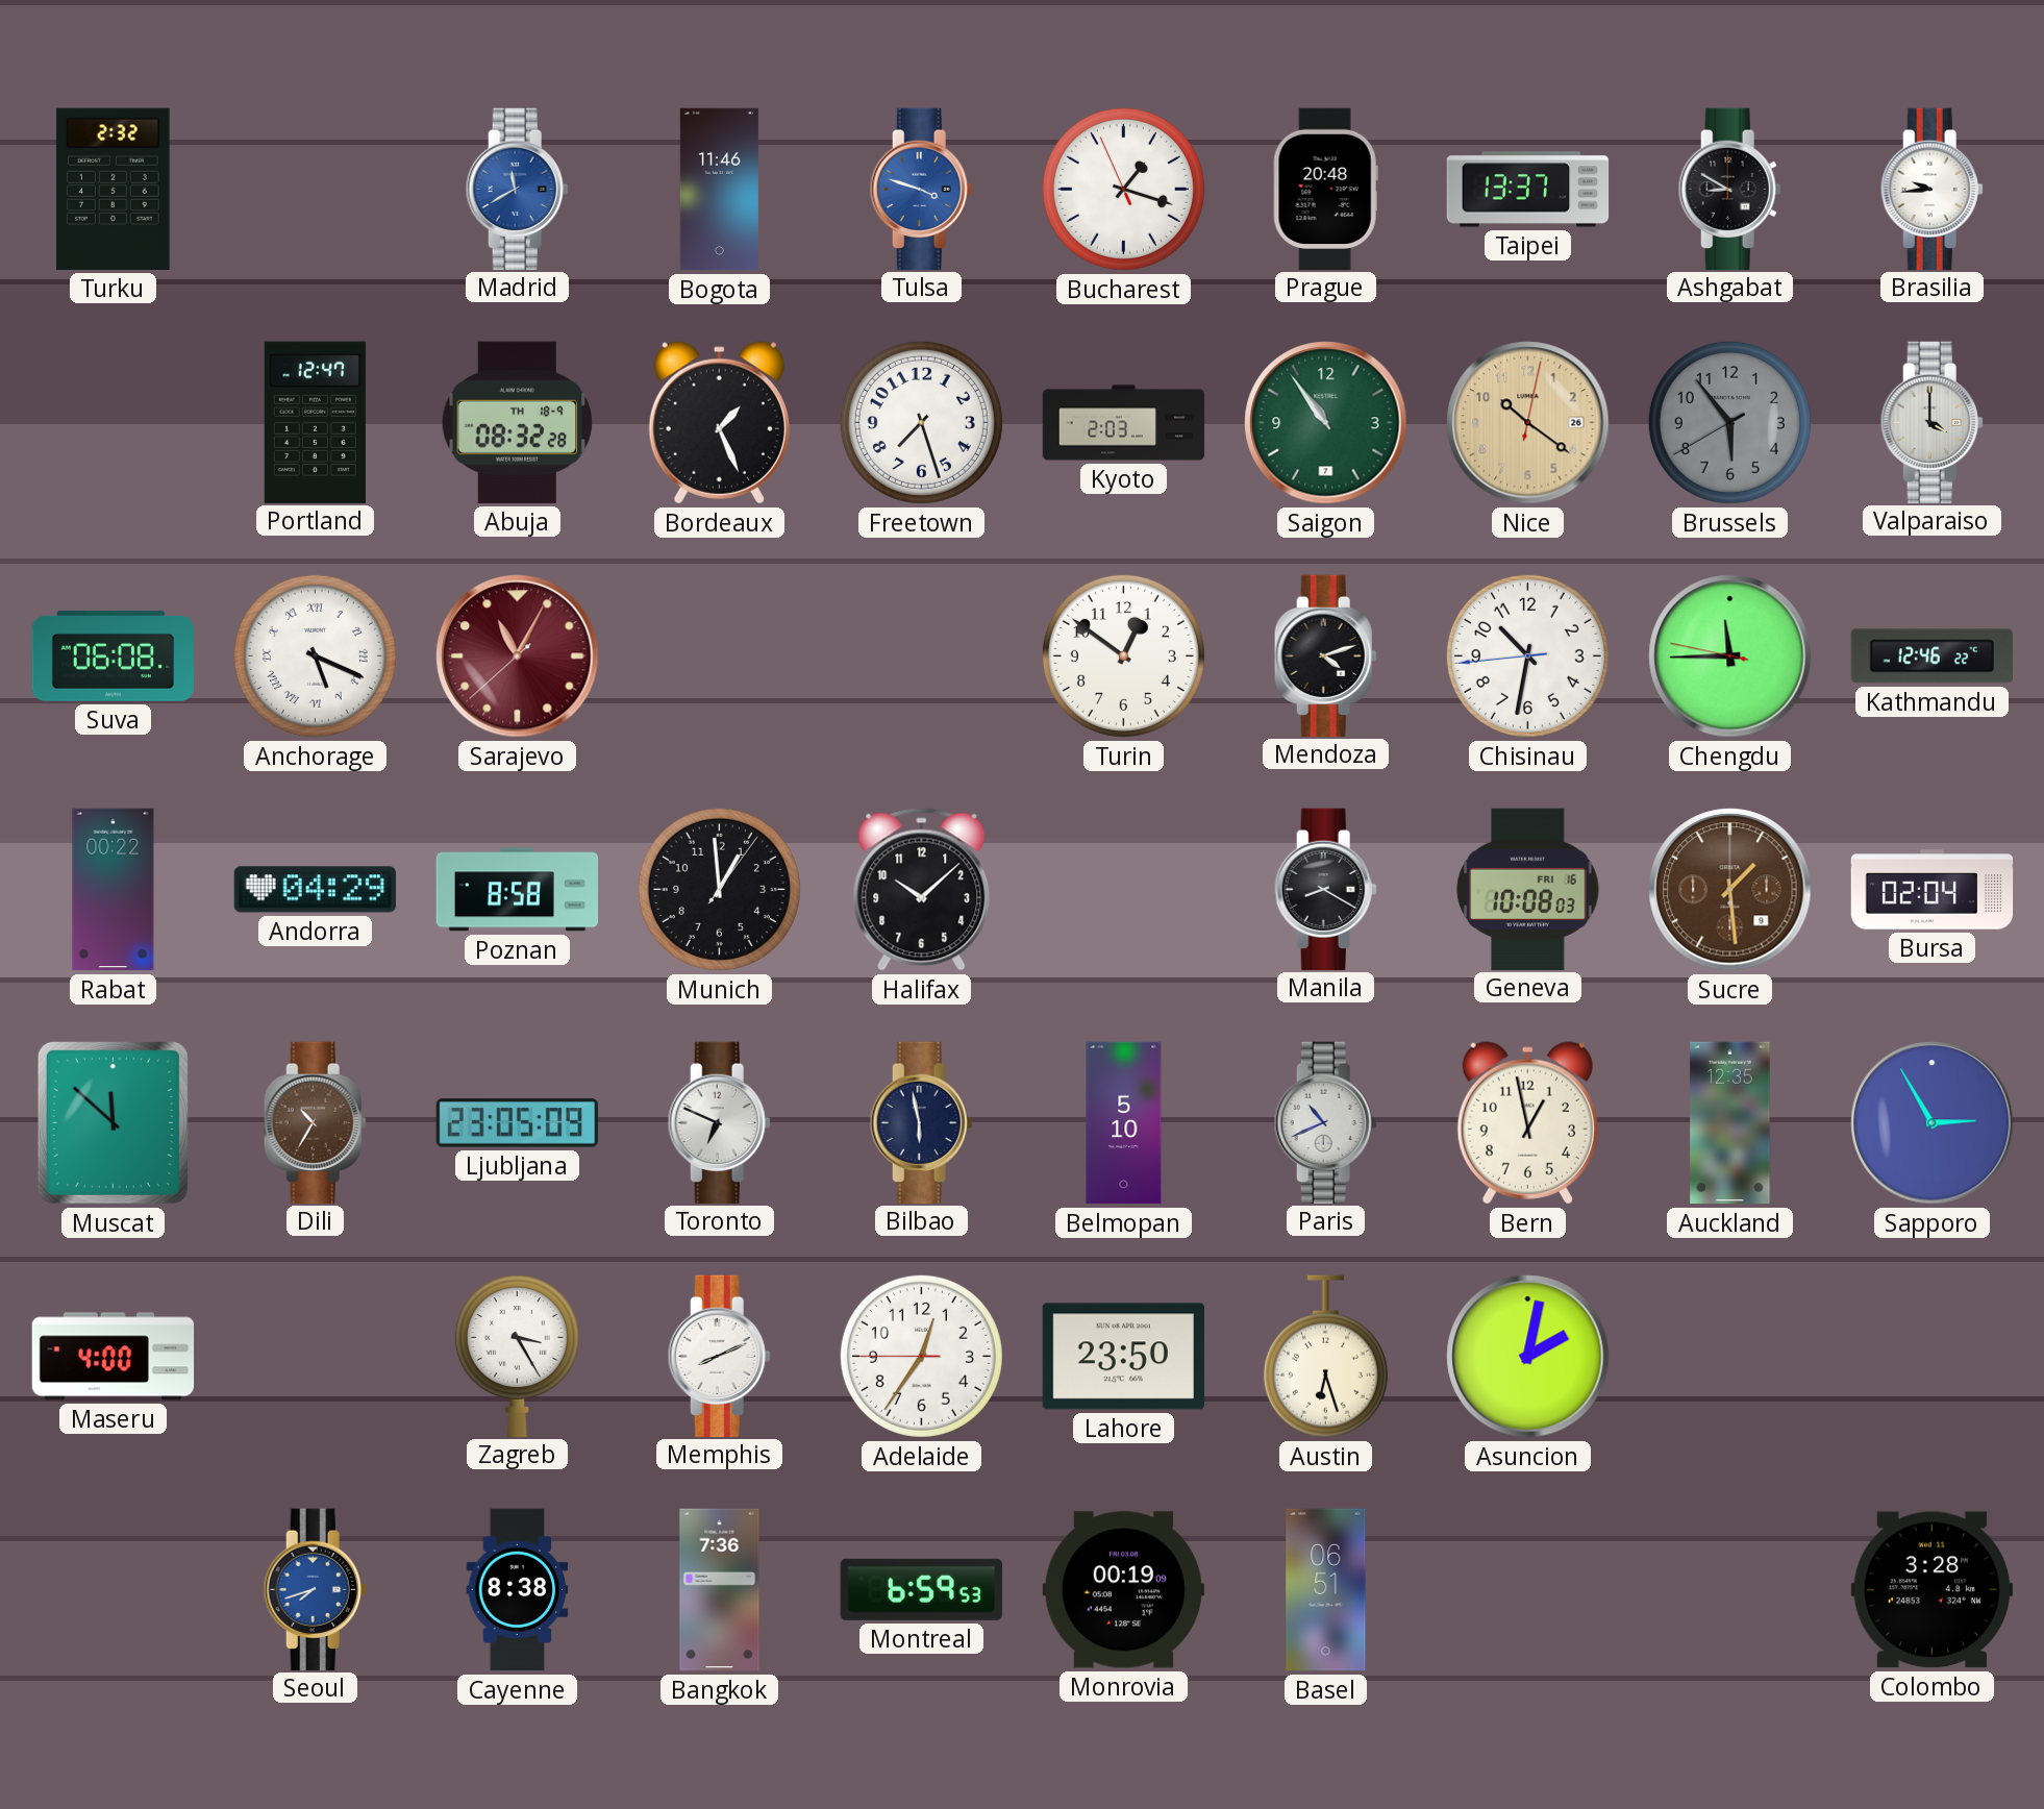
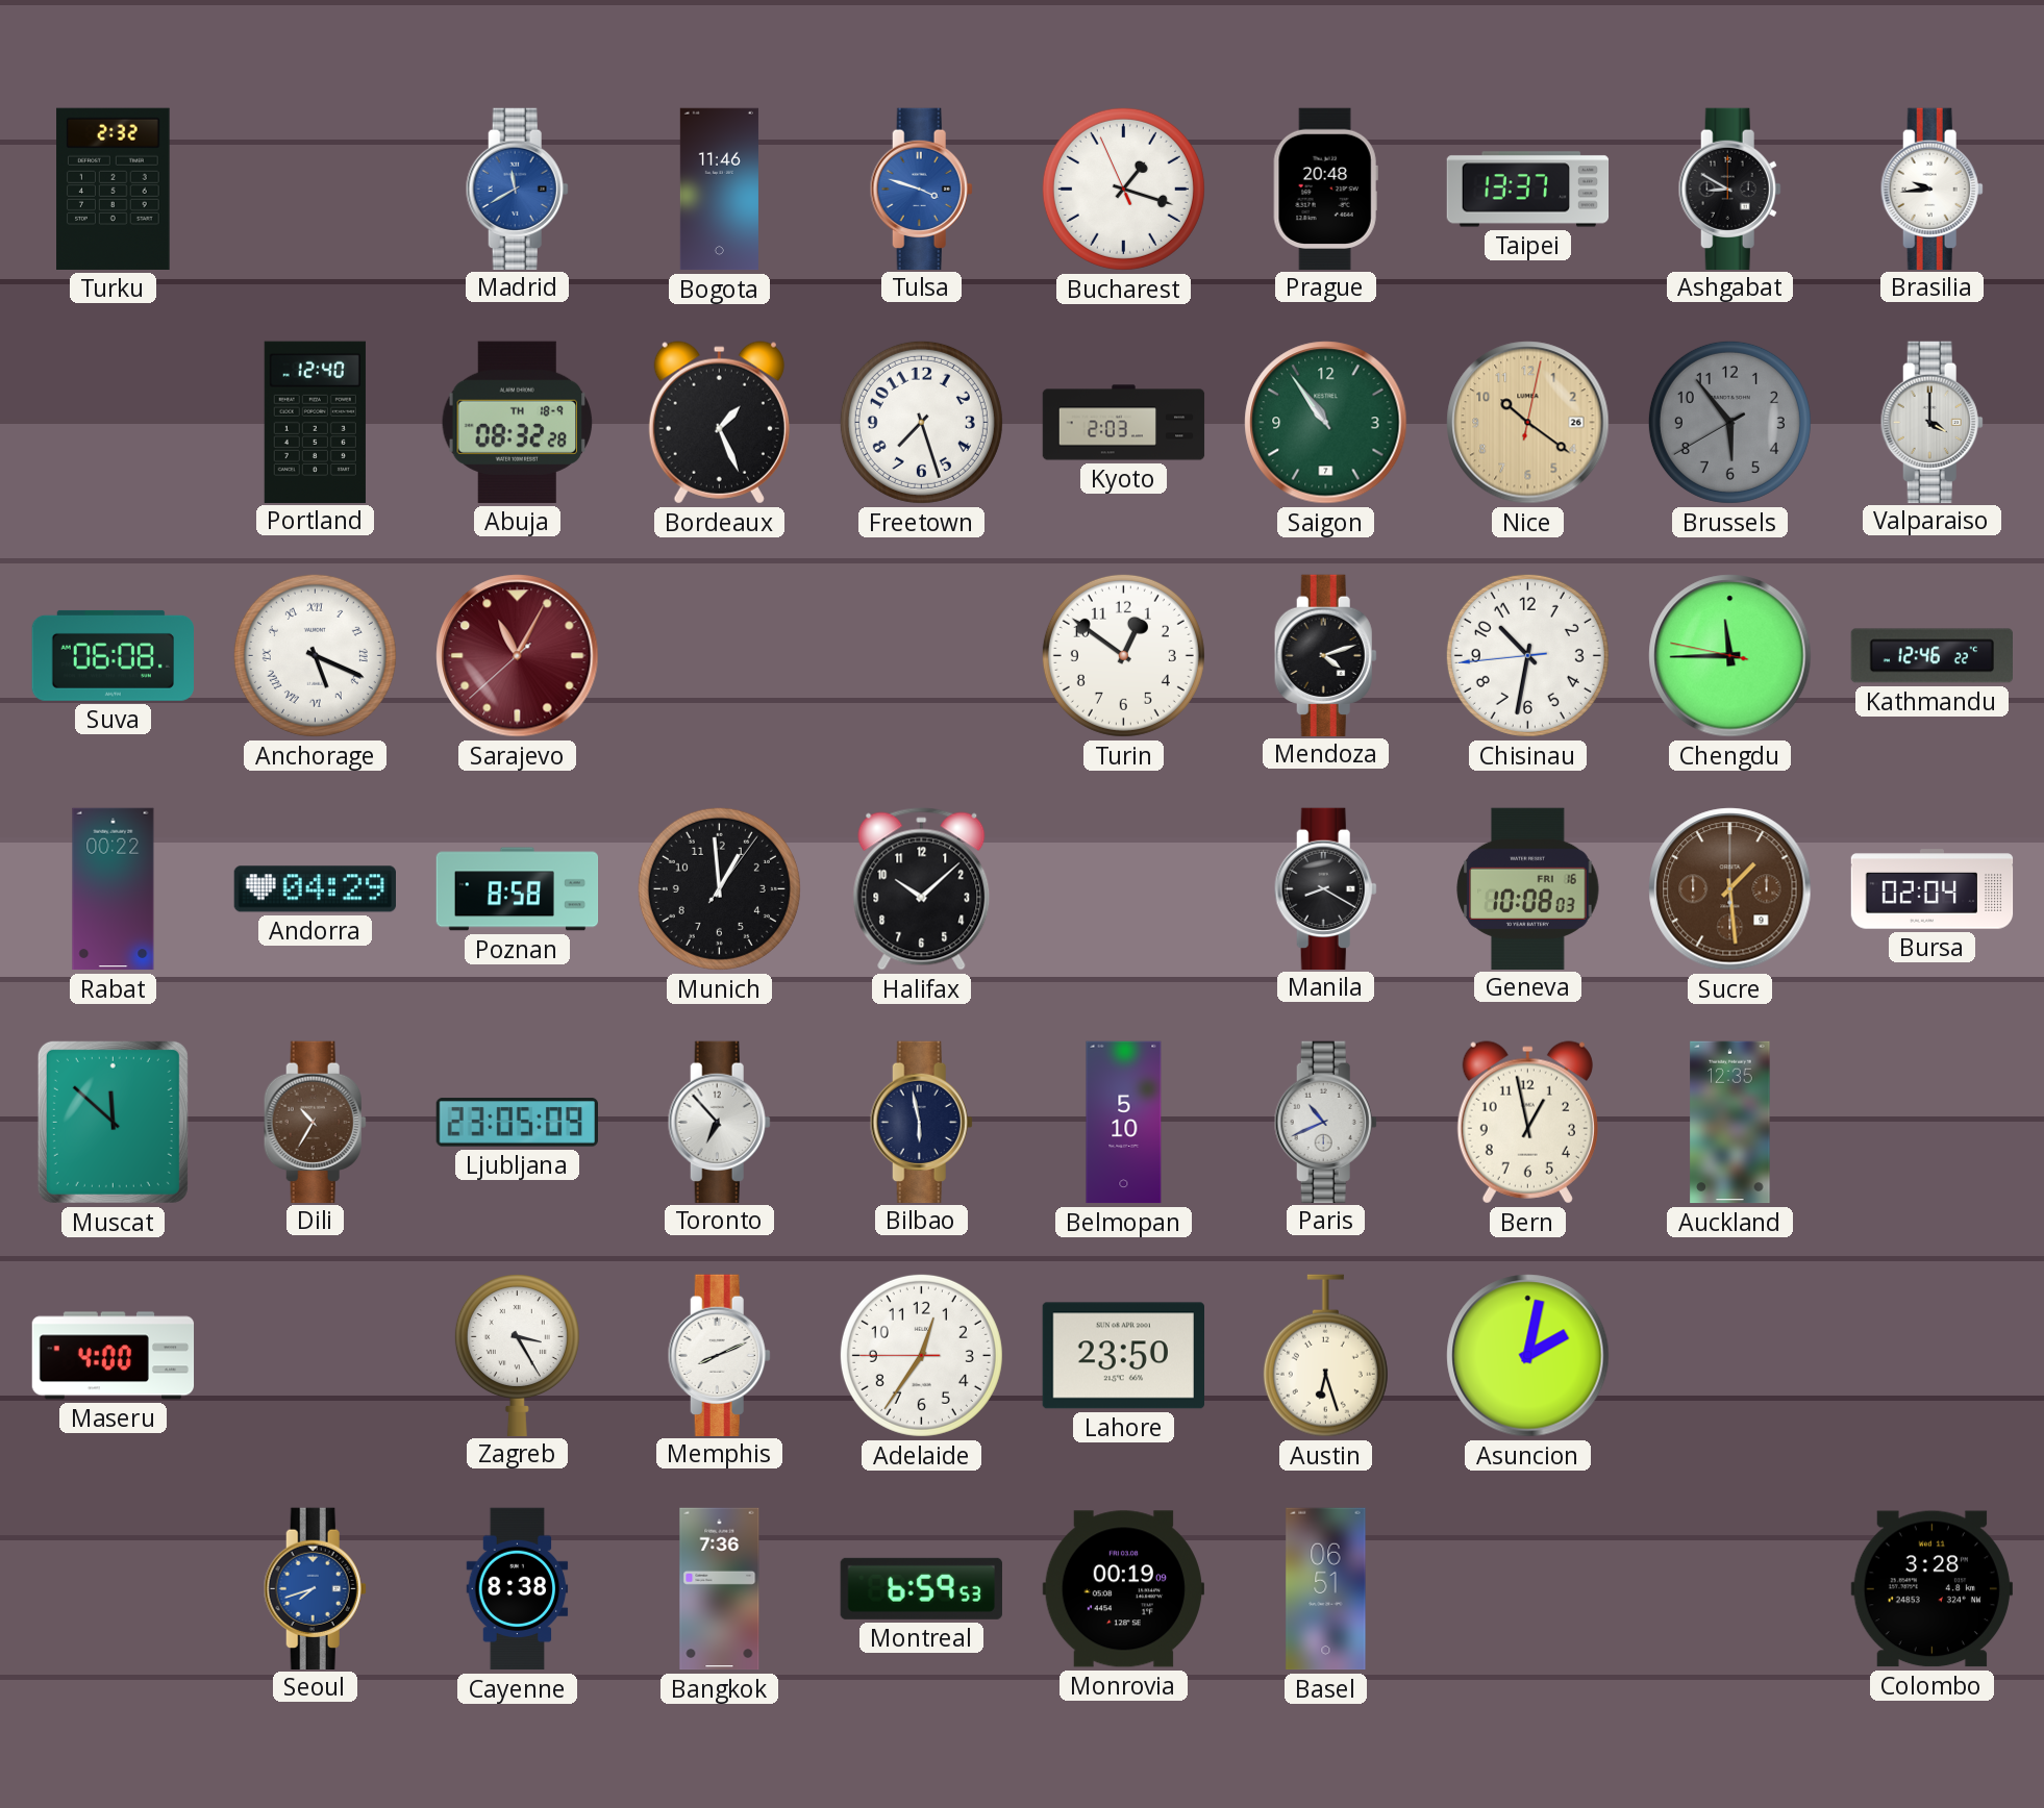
Portland: 12:47 -> 12:40
Toronto: 6:49 -> 6:53
Sapporo: 2:55 -> none
